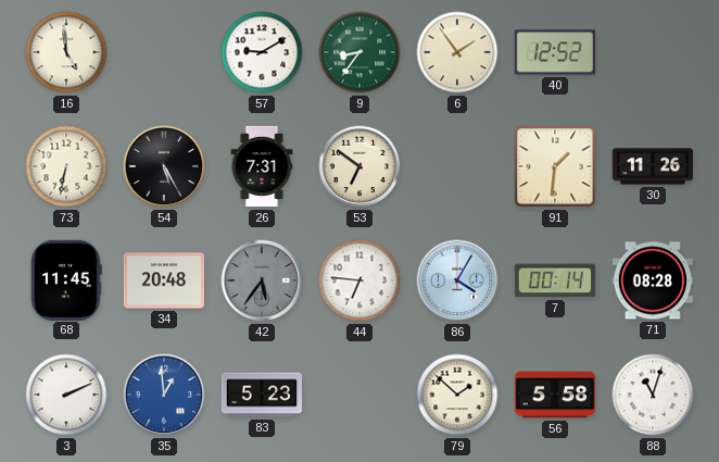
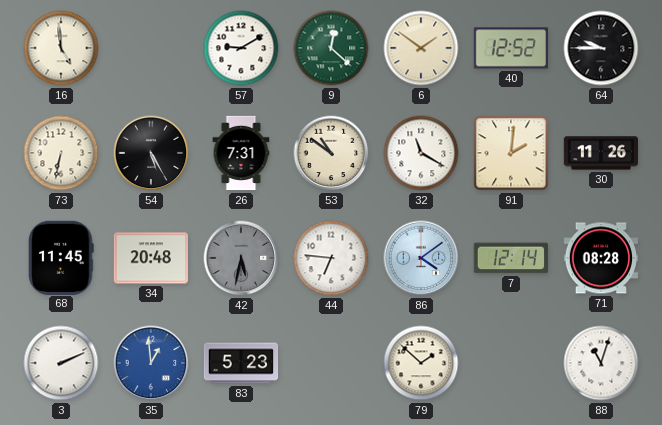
9: 8:36 -> 12:22
6: 1:54 -> 1:51
64: none -> 9:45
53: 6:51 -> 10:51
32: none -> 11:20
91: 1:31 -> 2:01
42: 5:36 -> 5:32
86: 4:05 -> 4:09
7: 00:14 -> 12:14
56: 5:58 -> none
